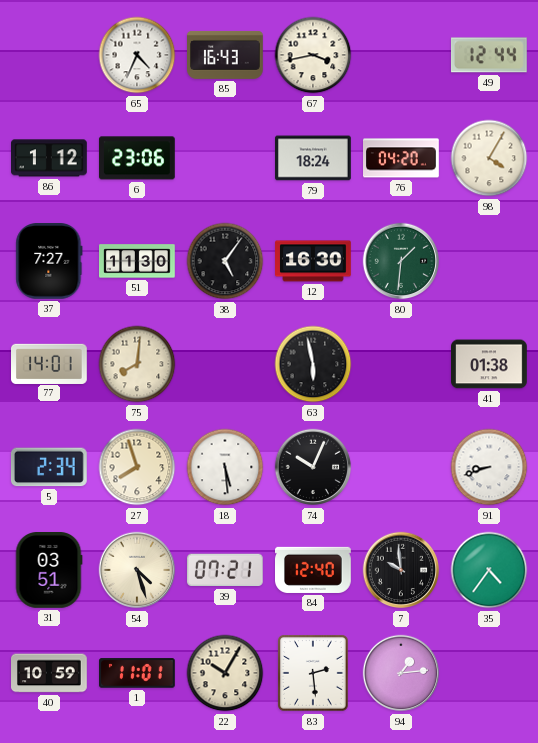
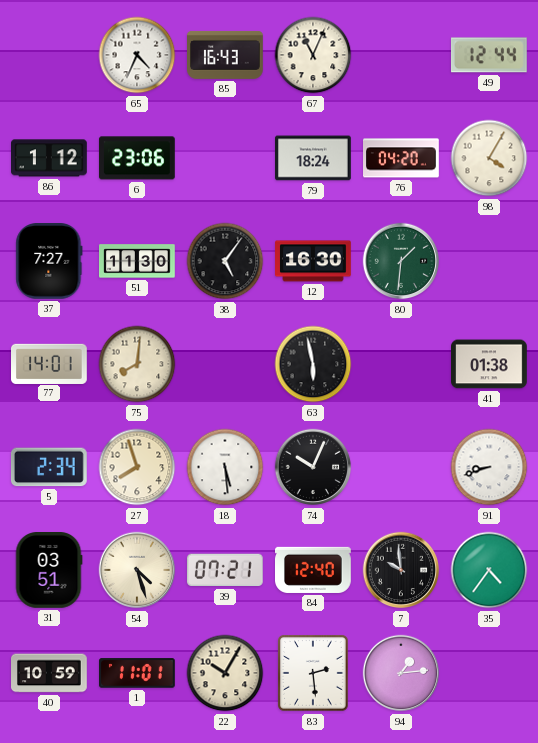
67: 3:43 -> 11:04
